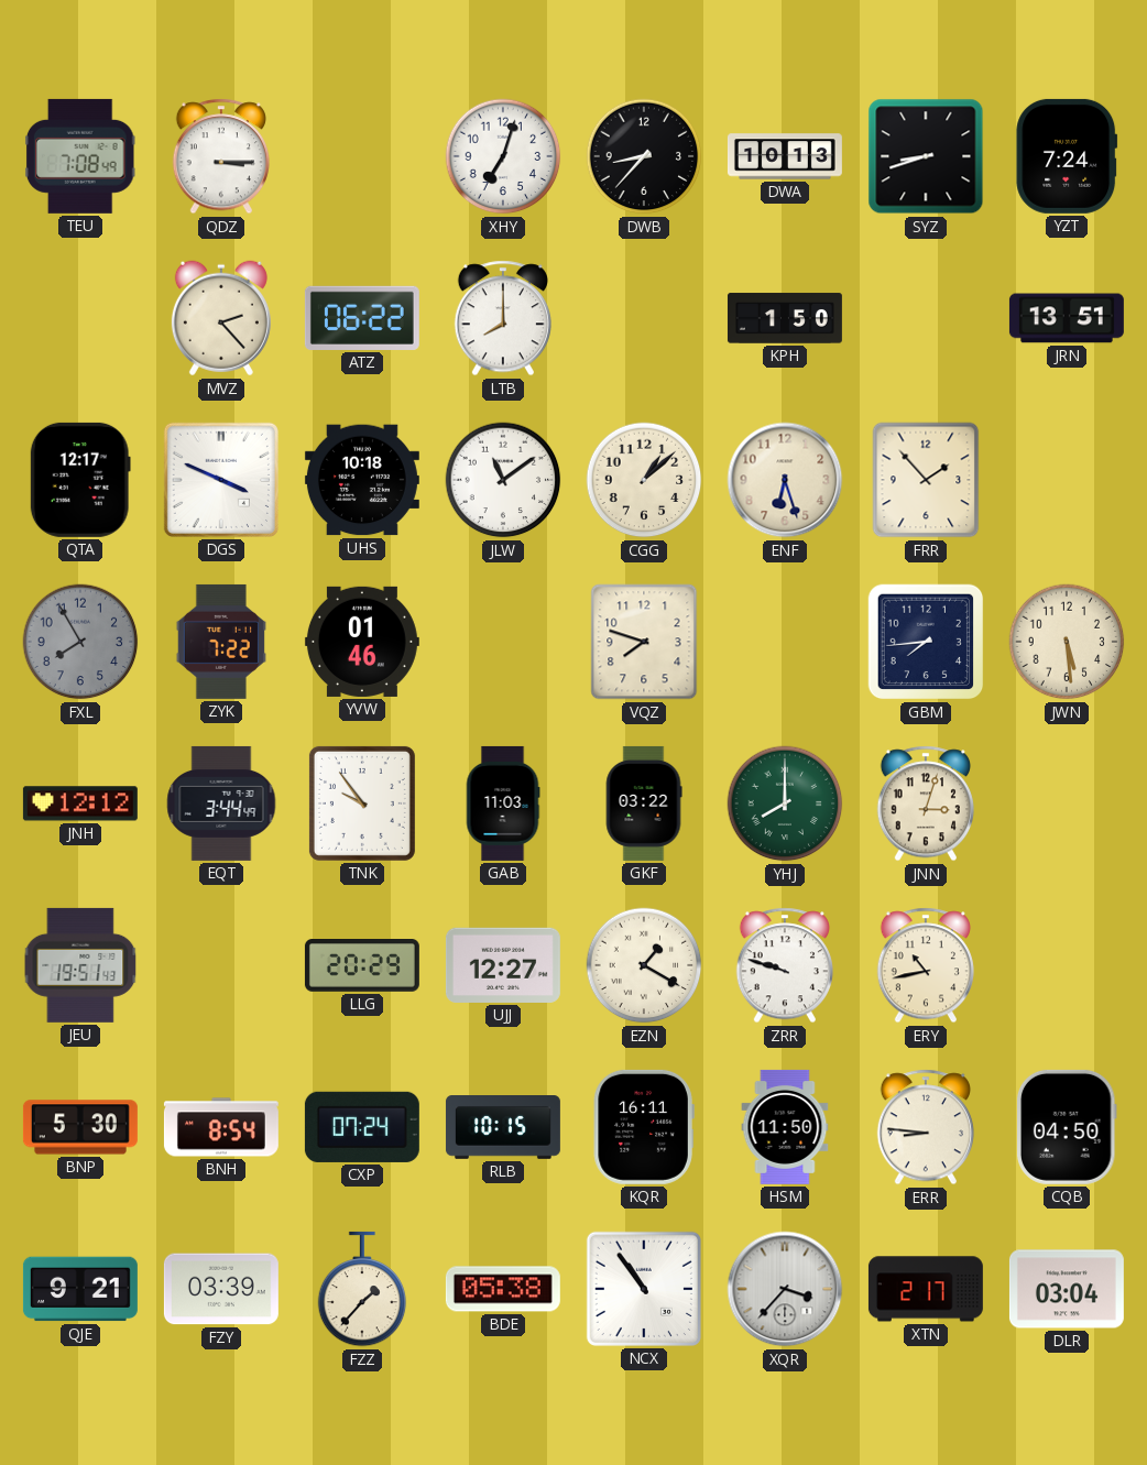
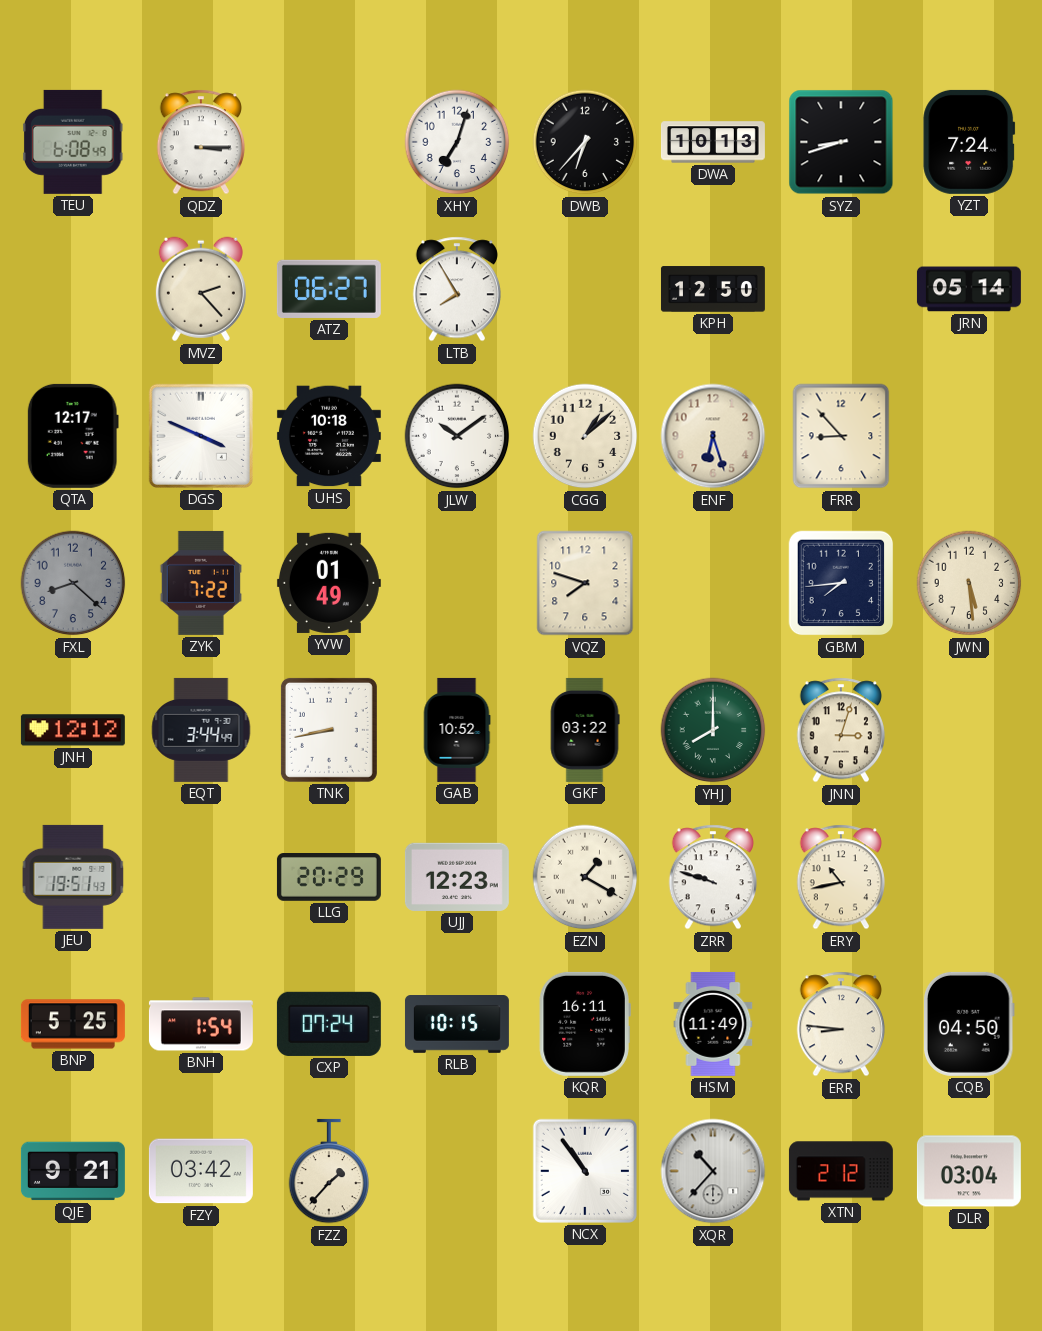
TEU: 7:08 -> 6:08
DWB: 8:37 -> 6:37
ATZ: 06:22 -> 06:27
LTB: 8:00 -> 7:55
KPH: 1:50 -> 12:50
JRN: 13:51 -> 05:14
JLW: 11:09 -> 10:09
FRR: 1:53 -> 8:53
FXL: 7:55 -> 8:22
YVW: 01:46 -> 01:49
TNK: 9:54 -> 8:43
GAB: 11:03 -> 10:52
UJJ: 12:27 -> 12:23
BNP: 5:30 -> 5:25
BNH: 8:54 -> 1:54
HSM: 11:50 -> 11:49
FZY: 03:39 -> 03:42
BDE: 05:38 -> none
XQR: 3:37 -> 10:37
XTN: 2:17 -> 2:12
